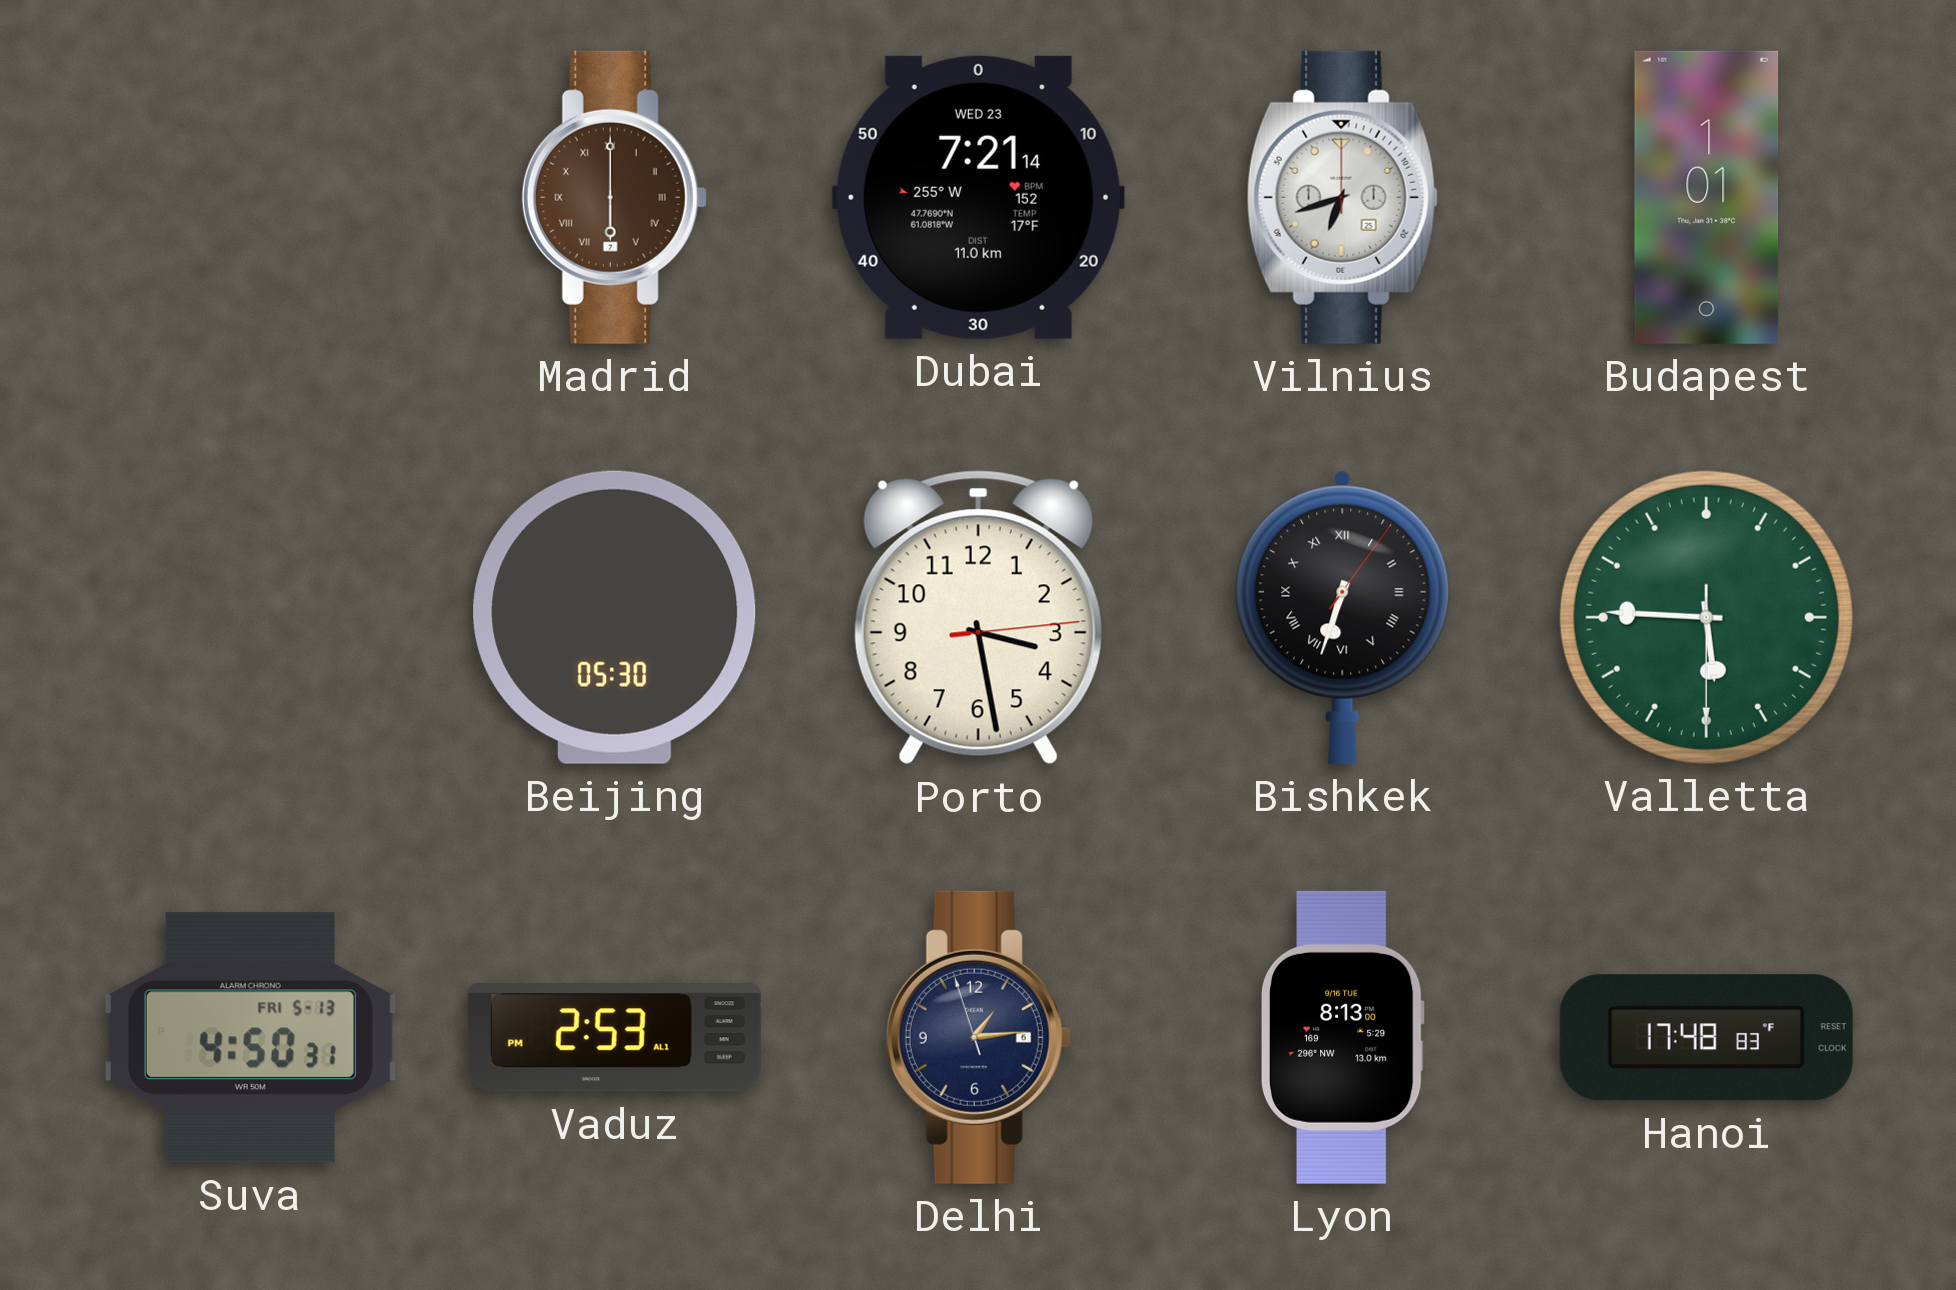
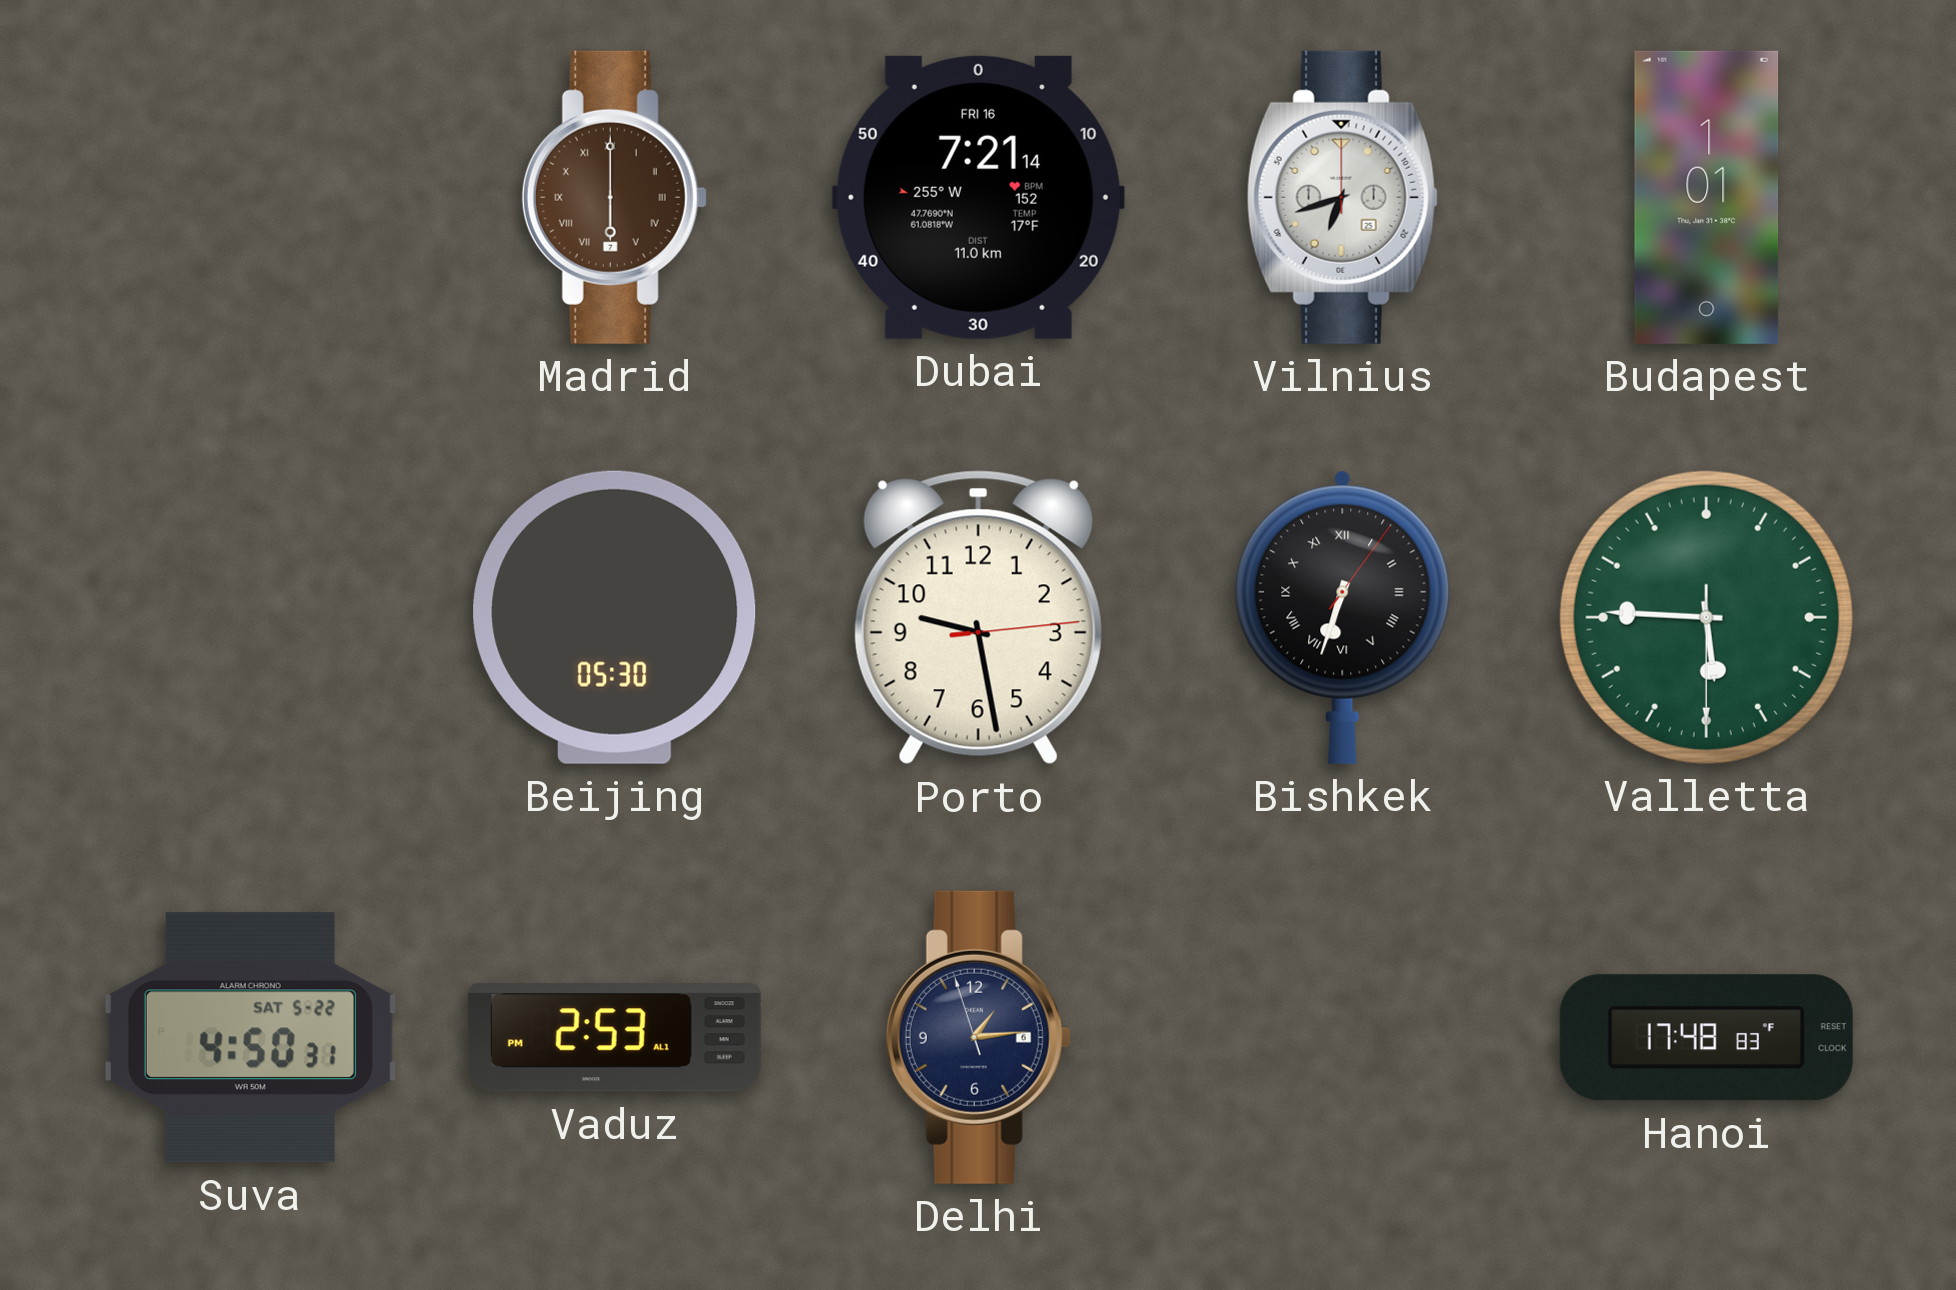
Dubai date: WED 23 -> FRI 16
Porto: 3:28 -> 9:28
Suva date: FRI 5-13 -> SAT 5-22
Lyon: 8:13 -> none
